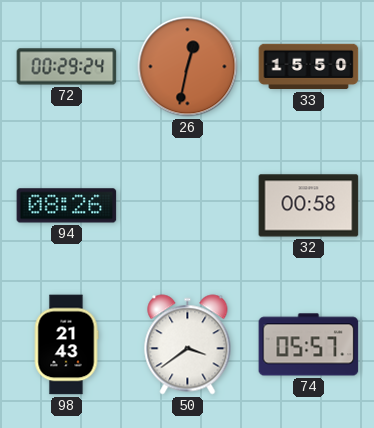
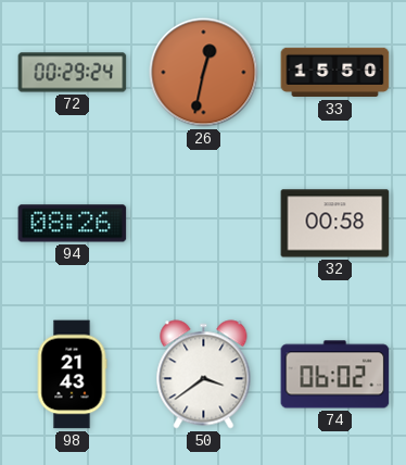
74: 05:57 -> 06:02
